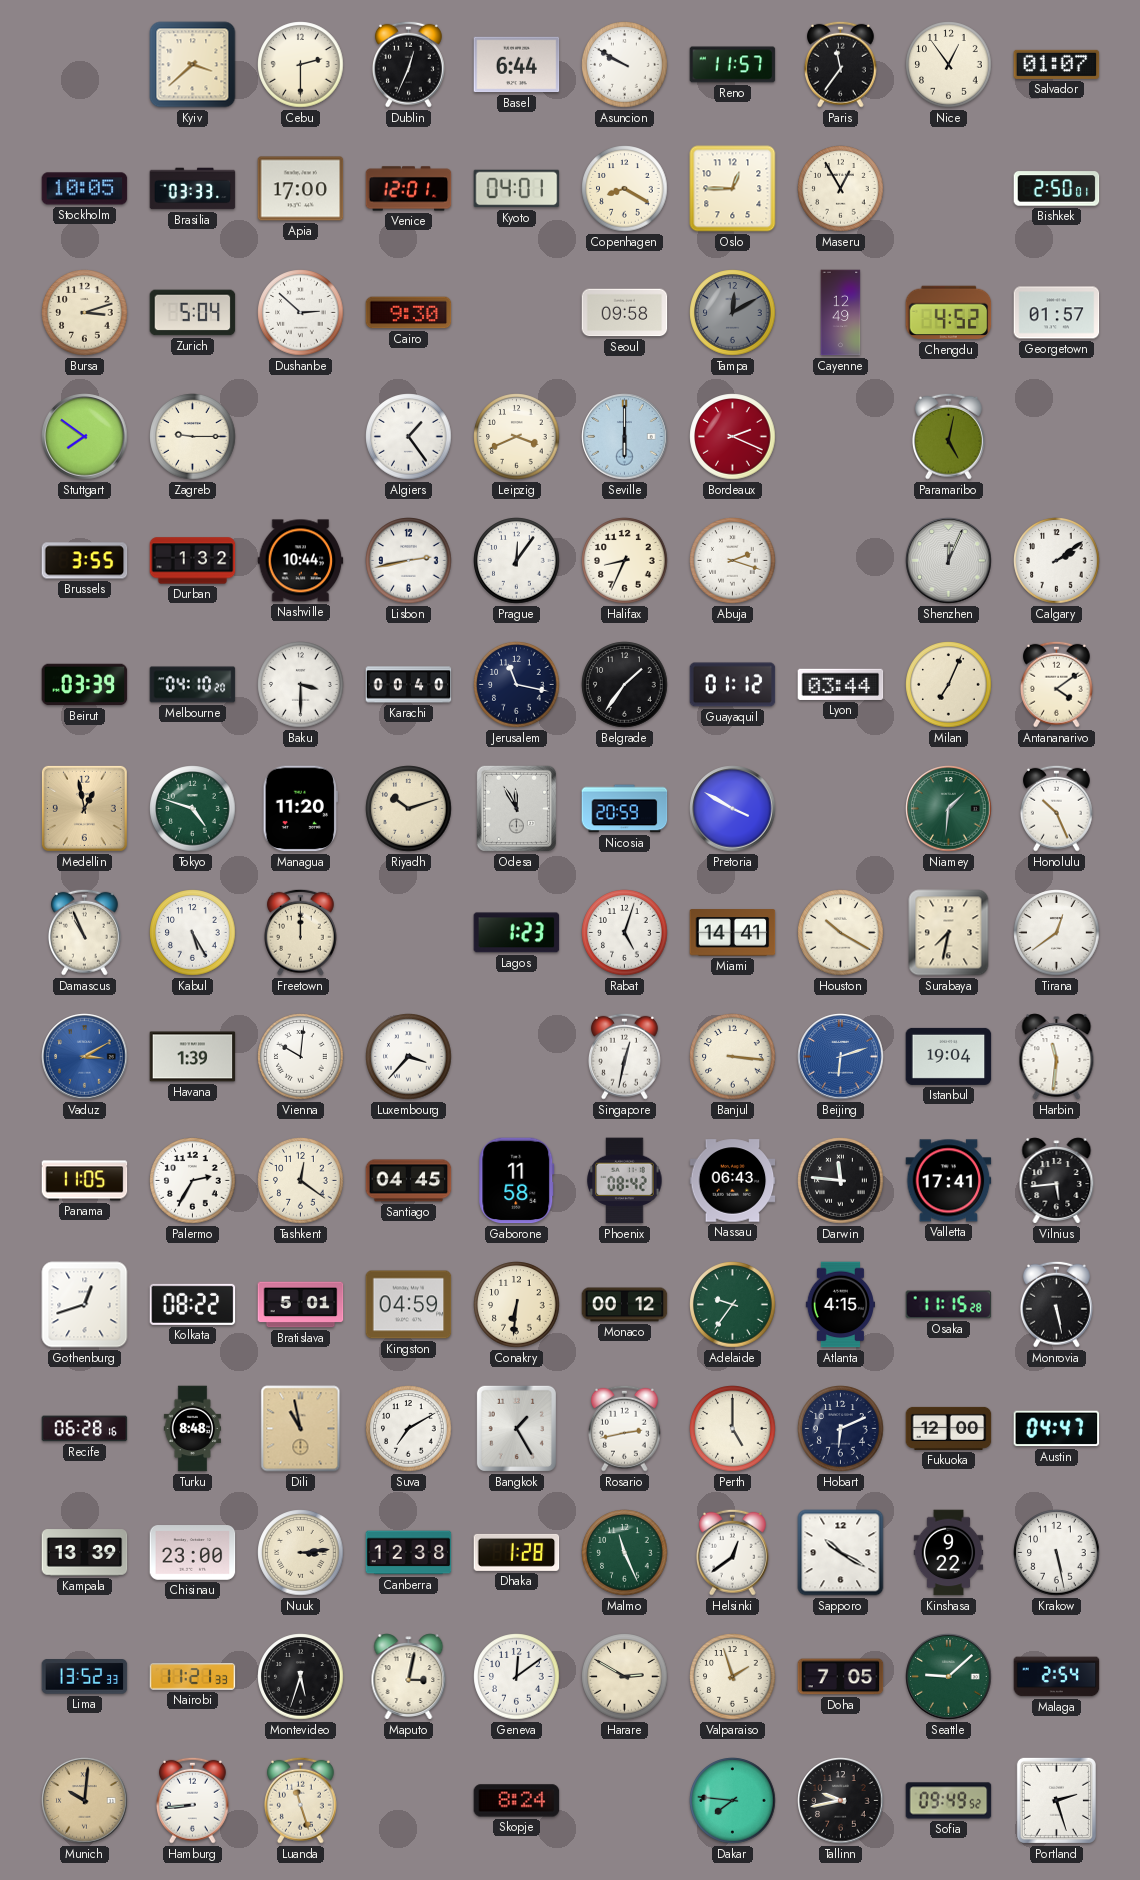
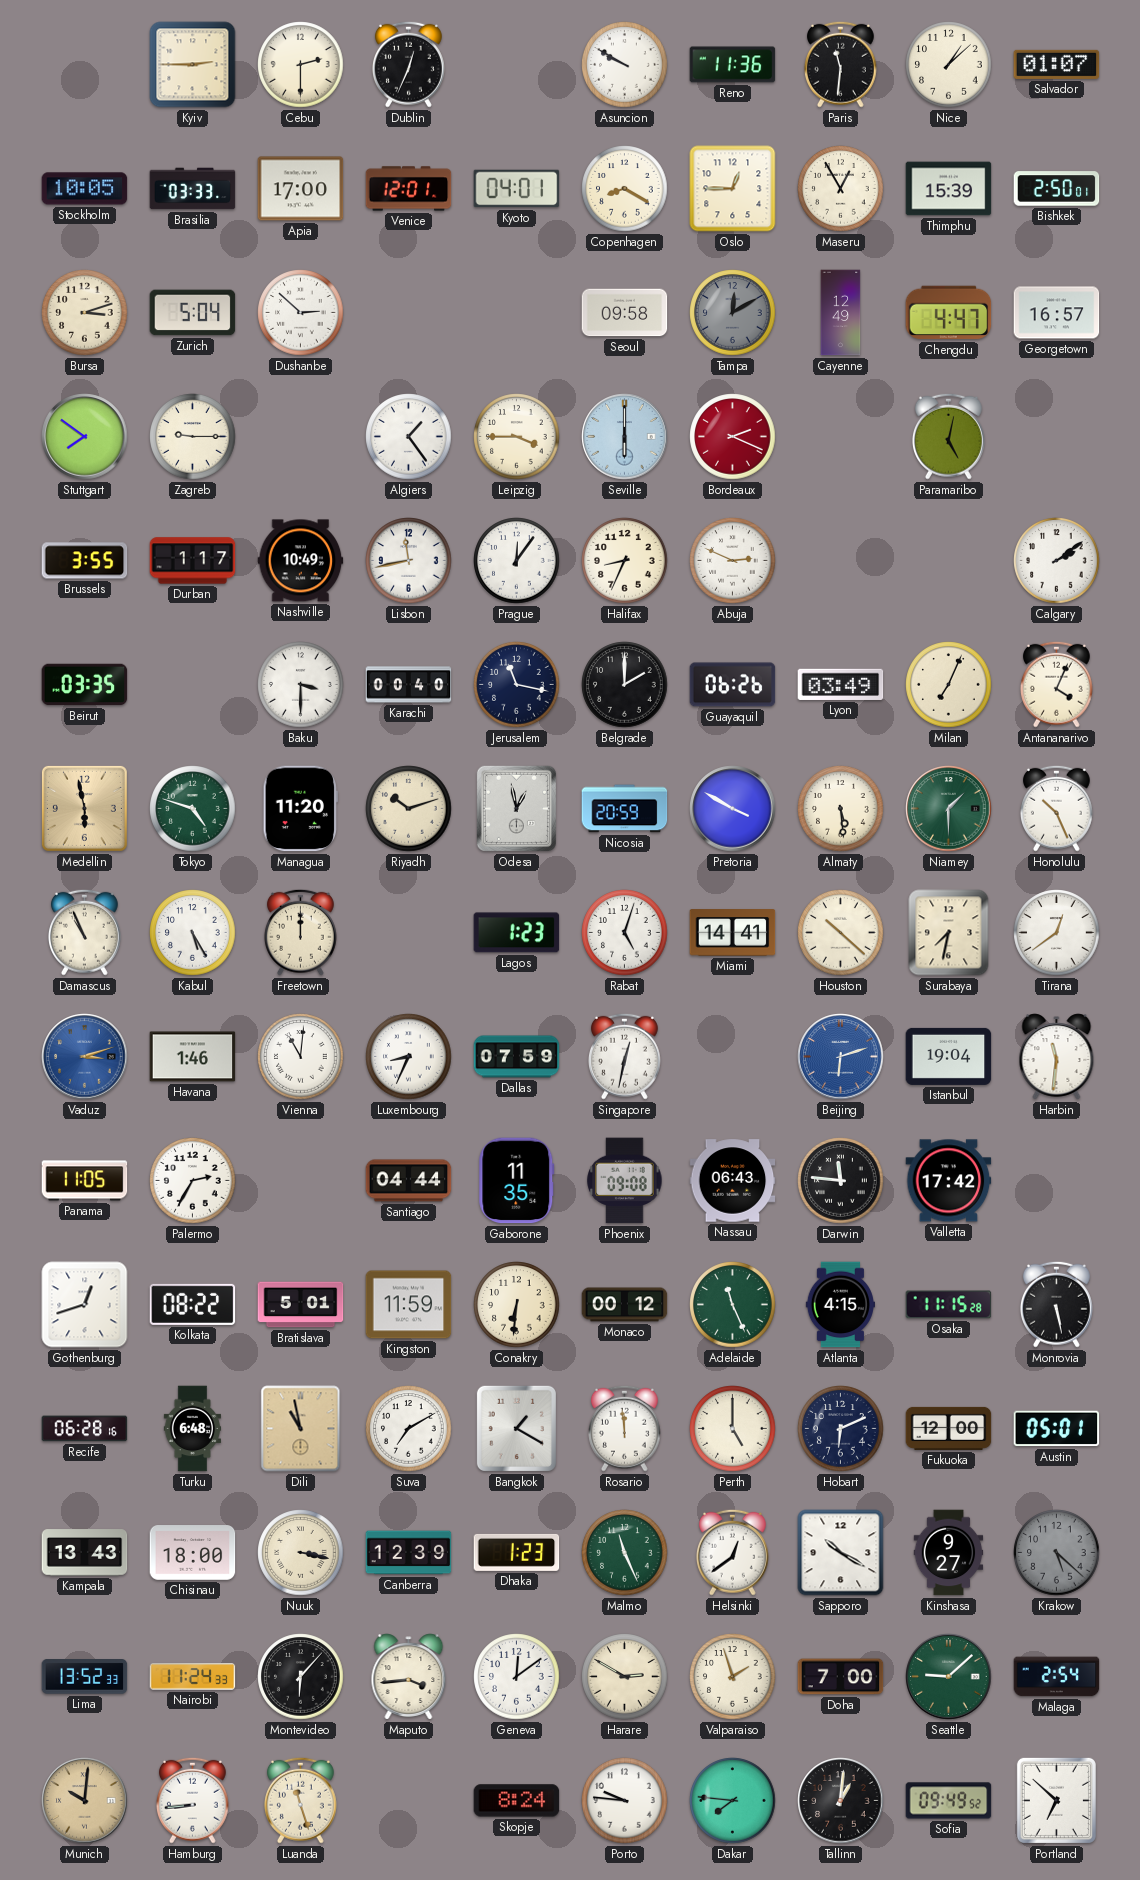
Kyiv: 3:38 -> 2:45
Basel: 6:44 -> none
Reno: 11:57 -> 11:36
Paris: 11:36 -> 11:31
Nice: 12:54 -> 1:08
Thimphu: none -> 15:39
Cairo: 9:30 -> none
Chengdu: 4:52 -> 4:47
Georgetown: 01:57 -> 16:57
Leipzig: 3:41 -> 3:45
Durban: 1:32 -> 1:17
Nashville: 10:44 -> 10:49
Lisbon: 2:43 -> 11:43
Abuja: 2:18 -> 2:49
Shenzhen: 12:04 -> none
Beirut: 03:39 -> 03:35
Melbourne: 04:10 -> none
Belgrade: 1:36 -> 2:00
Guayaquil: 01:12 -> 06:26
Lyon: 03:44 -> 03:49
Antananarivo: 4:09 -> 4:04
Medellin: 12:58 -> 5:58
Odesa: 11:55 -> 12:58
Almaty: none -> 5:29
Niamey: 1:31 -> 1:30
Houston: 10:20 -> 10:22
Vaduz: 3:10 -> 3:12
Havana: 1:39 -> 1:46
Vienna: 10:01 -> 11:01
Luxembourg: 3:37 -> 8:34
Dallas: none -> 07:59
Banjul: 3:16 -> none
Tashkent: 12:21 -> none
Santiago: 04:45 -> 04:44
Gaborone: 11:58 -> 11:35
Phoenix: 08:42 -> 09:08
Valletta: 17:41 -> 17:42
Vilnius: 5:44 -> none
Kingston: 04:59 -> 11:59
Adelaide: 9:36 -> 11:26
Turku: 8:48 -> 6:48
Bangkok: 1:25 -> 1:20
Rosario: 2:43 -> 11:59
Austin: 04:47 -> 05:01
Kampala: 13:39 -> 13:43
Chisinau: 23:00 -> 18:00
Nuuk: 3:14 -> 3:17
Canberra: 12:38 -> 12:39
Dhaka: 1:28 -> 1:23
Kinshasa: 9:22 -> 9:27
Krakow: 5:28 -> 5:22
Krakow dial: white -> grey
Nairobi: 11:21 -> 11:24
Montevideo: 5:33 -> 6:07
Maputo: 3:02 -> 3:44
Doha: 7:05 -> 7:00
Porto: none -> 9:46
Tallinn: 9:43 -> 1:01
Portland: 2:27 -> 6:52
